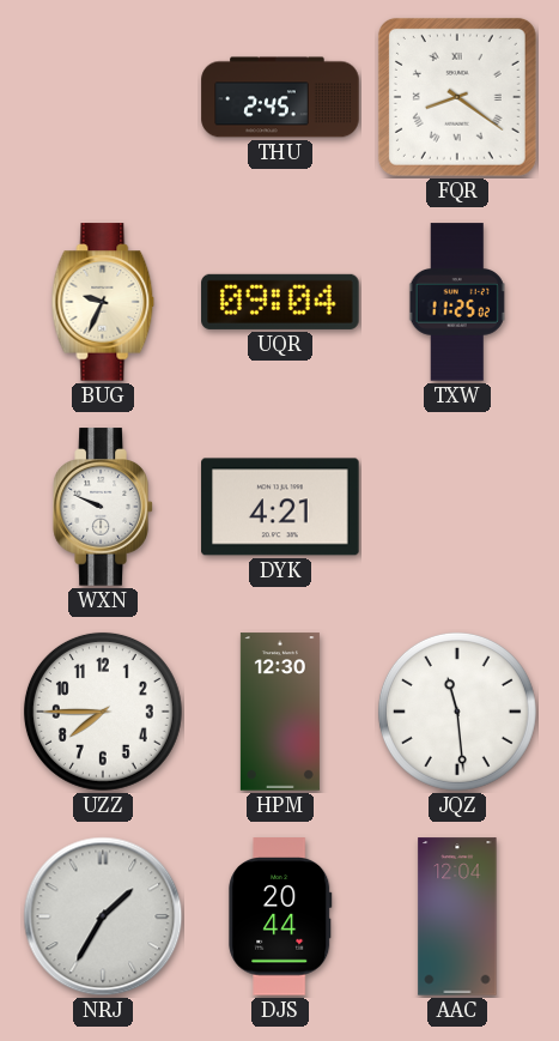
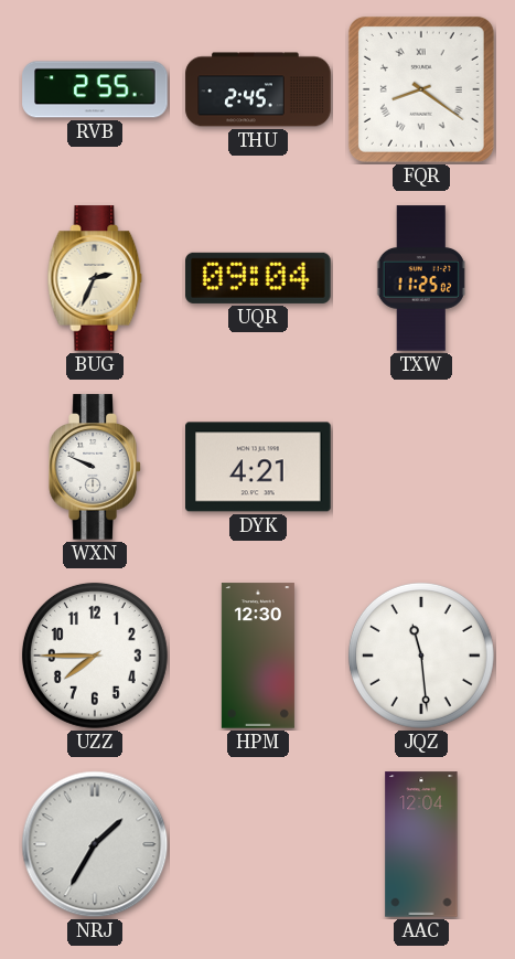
RVB: none -> 2:55
BUG: 9:34 -> 2:34
DJS: 20:44 -> none
